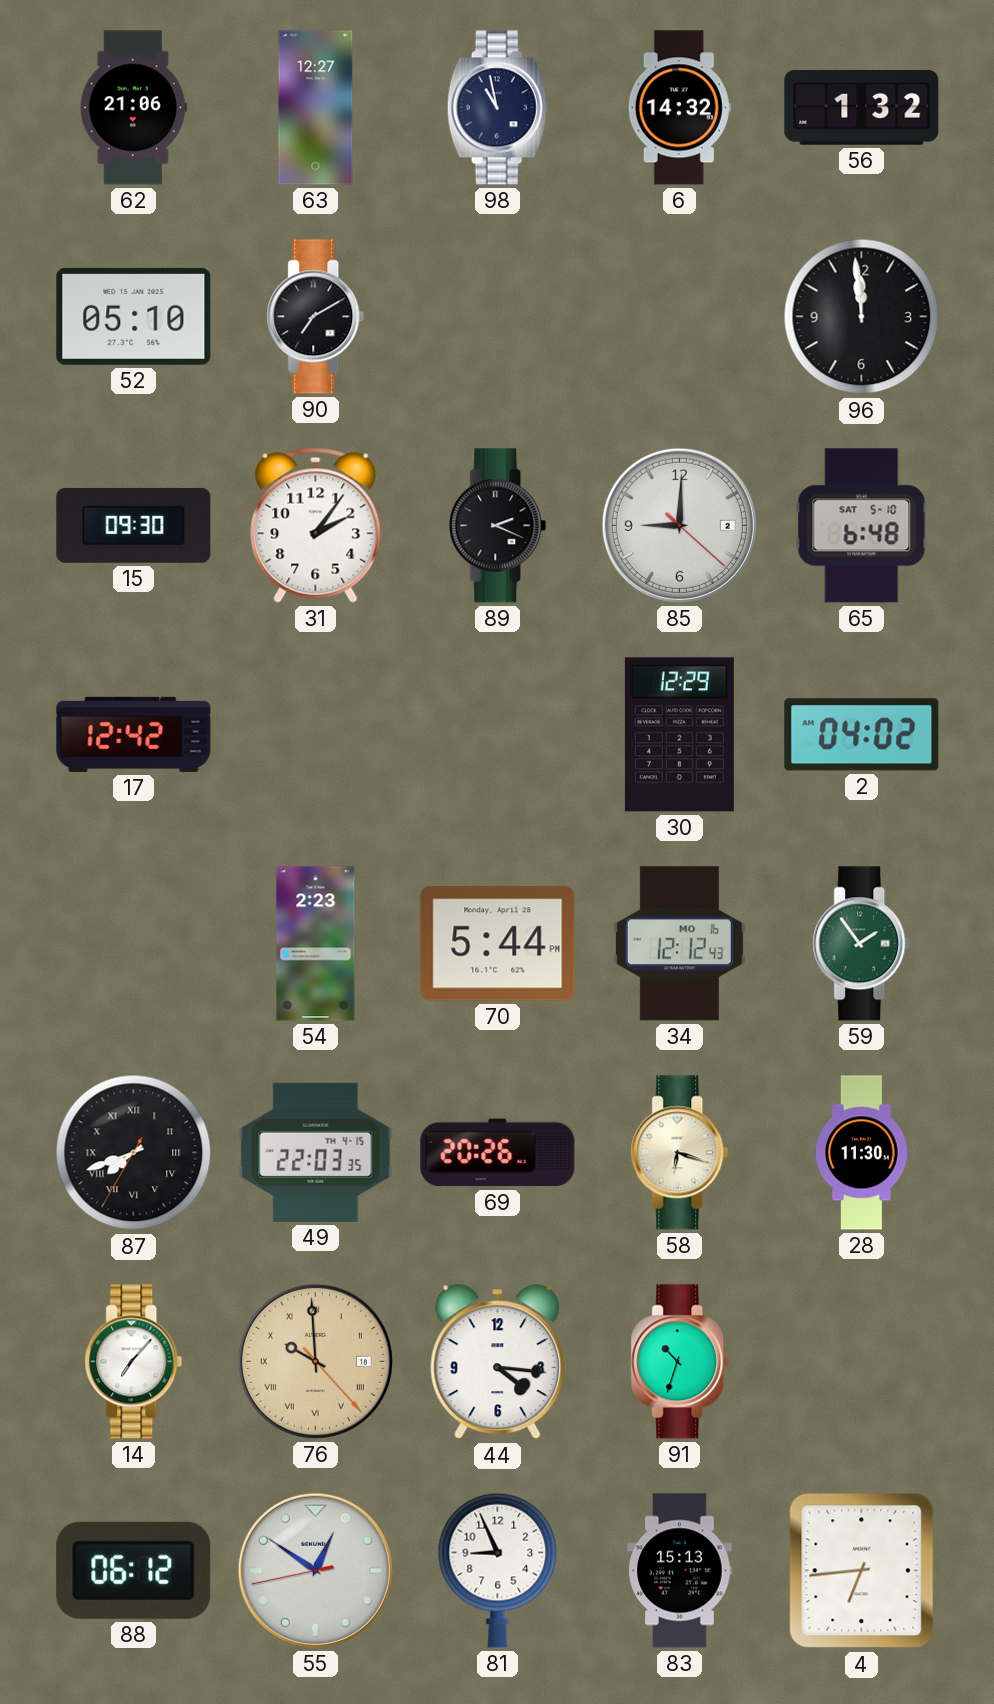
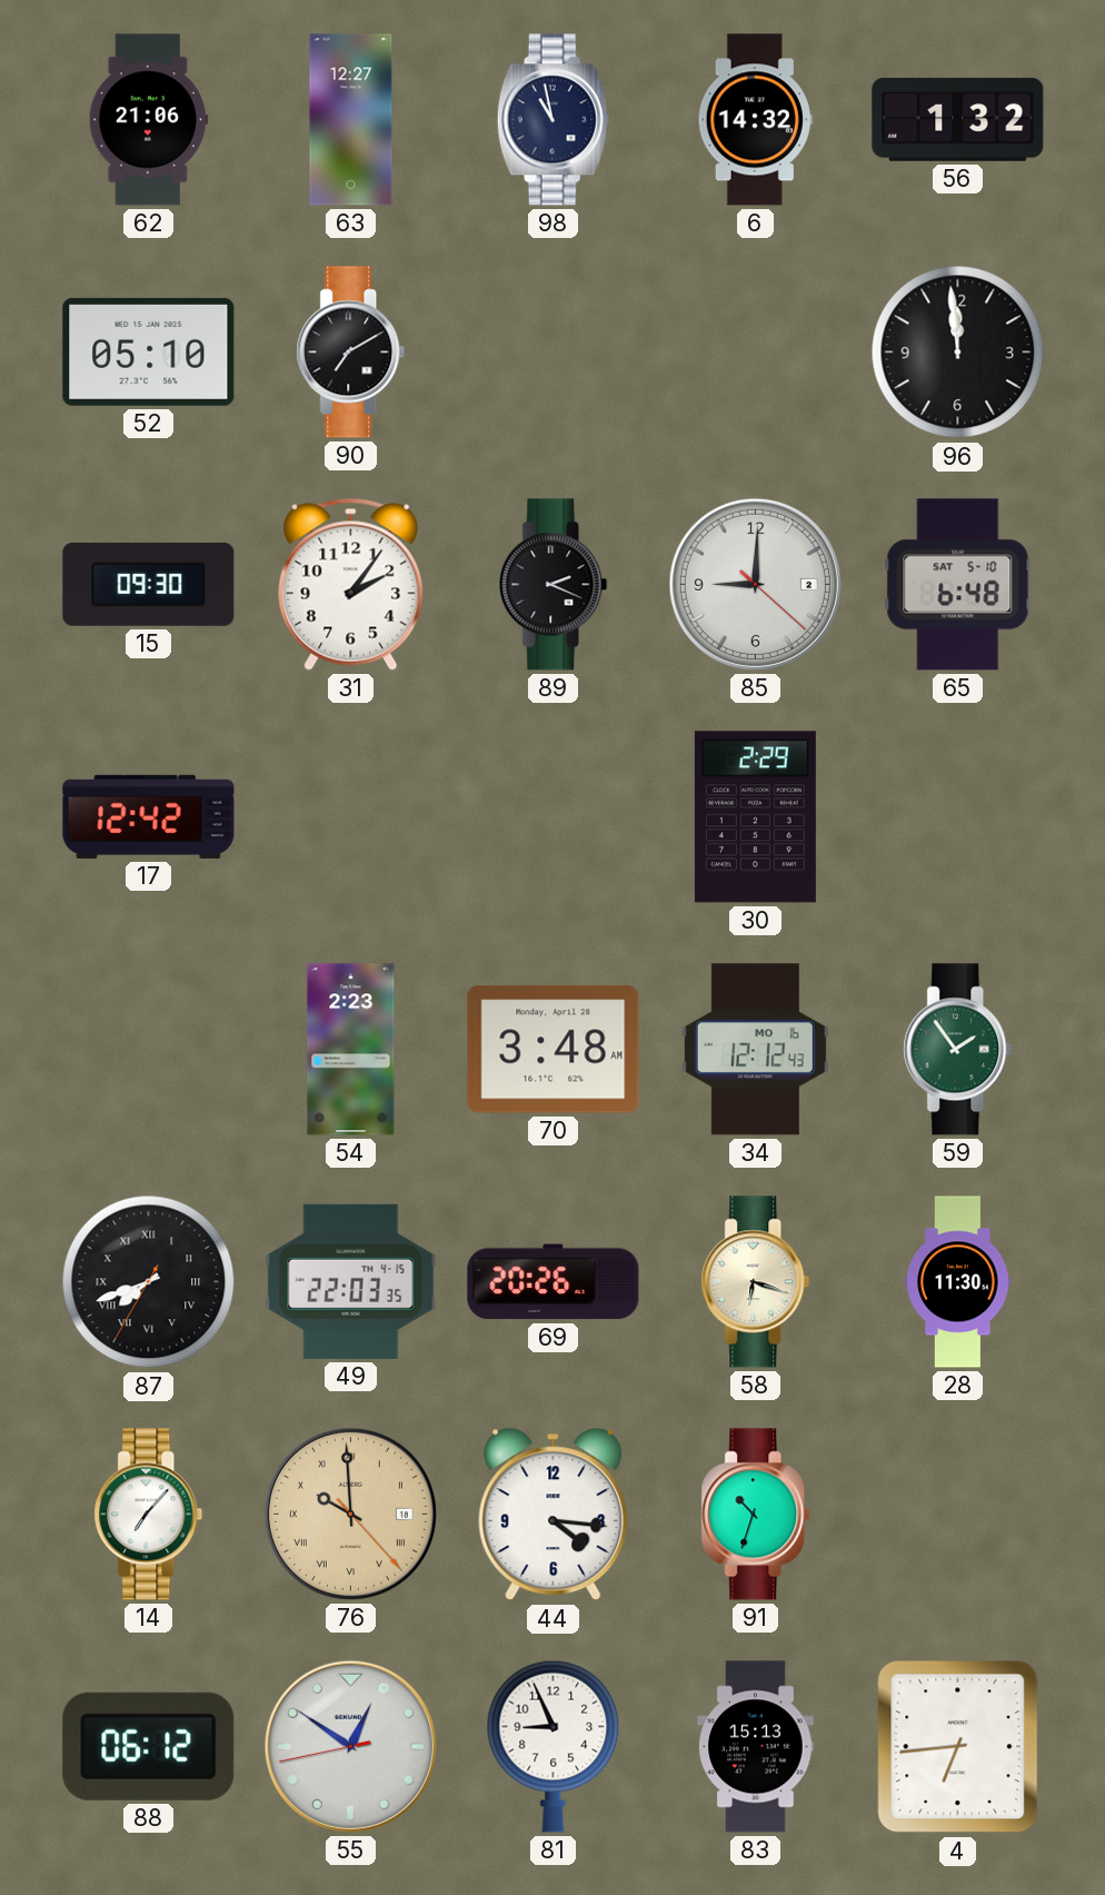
30: 12:29 -> 2:29
2: 04:02 -> none
70: 5:44 -> 3:48
